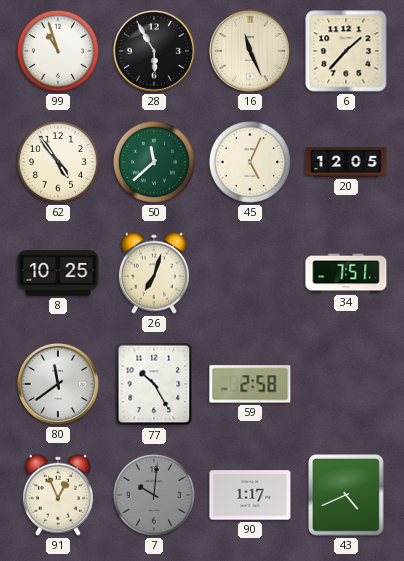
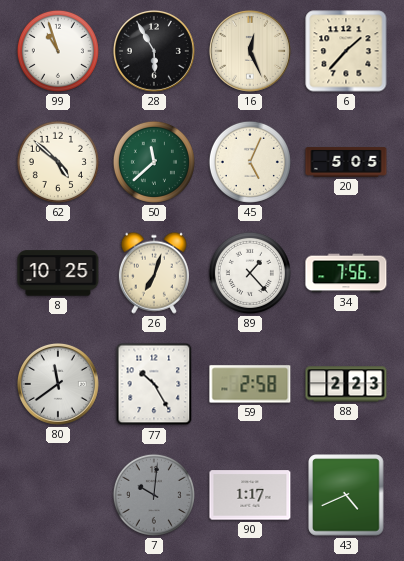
16: 11:26 -> 12:26
62: 4:54 -> 4:52
20: 12:05 -> 5:05
89: none -> 1:23
34: 7:51 -> 7:56
88: none -> 2:23
91: 12:56 -> none
